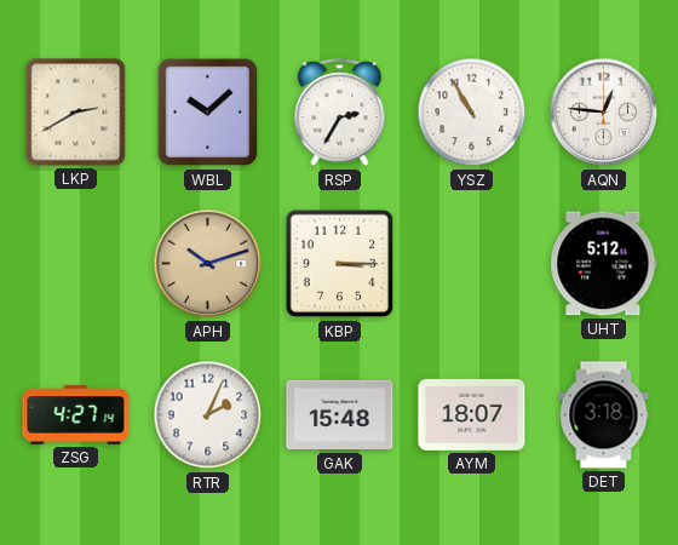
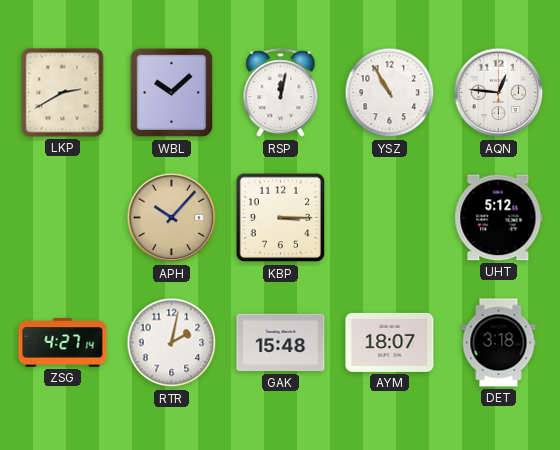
RSP: 2:35 -> 12:02
APH: 10:12 -> 10:07
RTR: 2:04 -> 2:02
